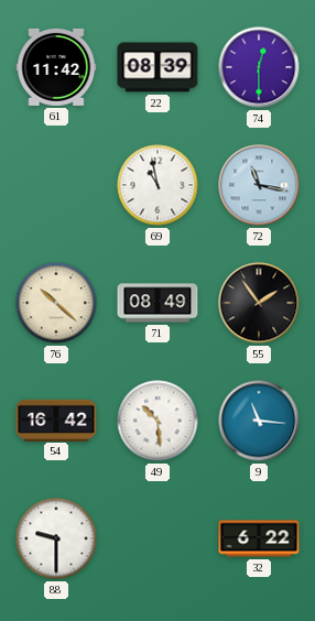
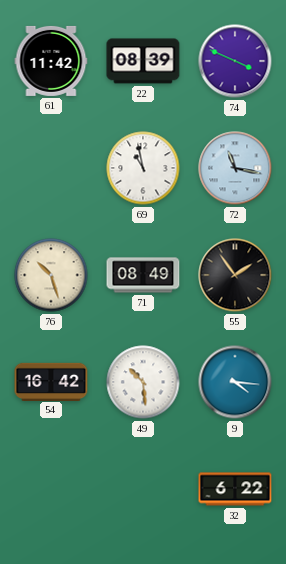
74: 12:30 -> 3:49
76: 10:22 -> 10:27
9: 11:16 -> 4:16
88: 9:30 -> none
